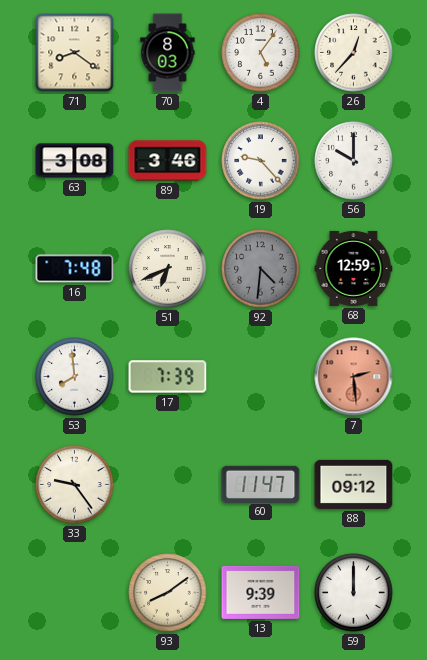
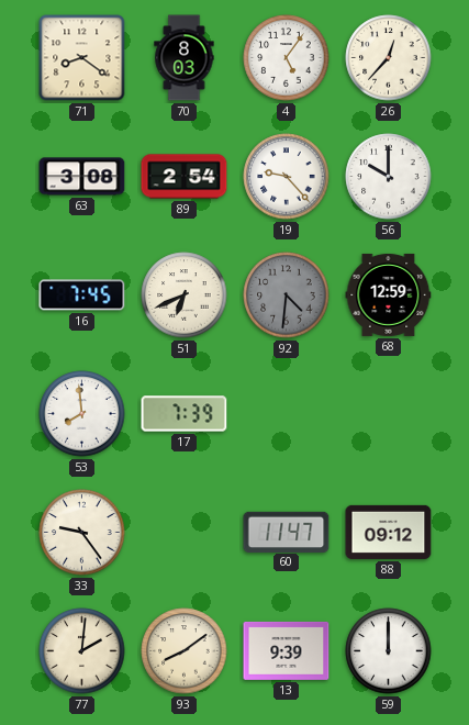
89: 3:46 -> 2:54
16: 7:48 -> 7:45
7: 2:29 -> none
77: none -> 2:01
